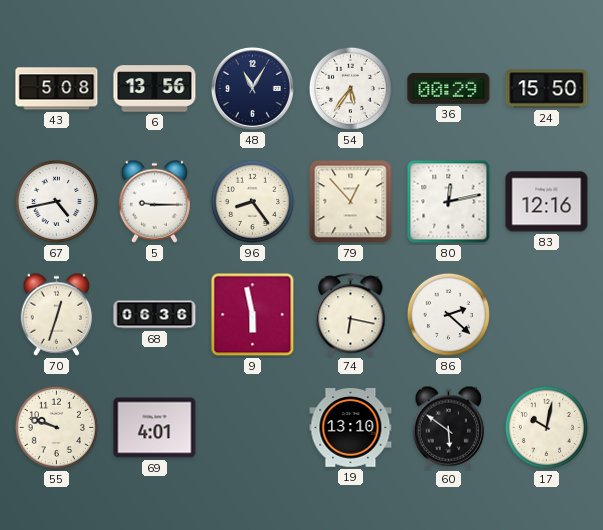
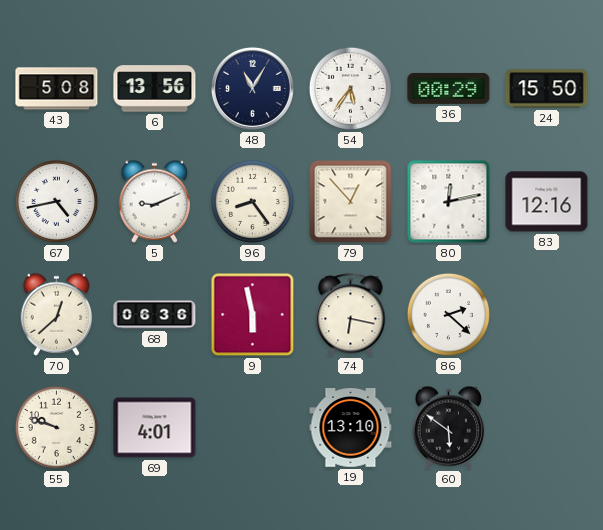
5: 9:15 -> 9:11
70: 12:33 -> 12:38
17: 10:02 -> none
